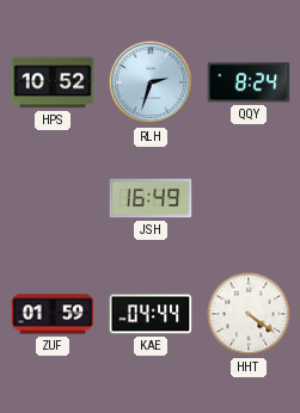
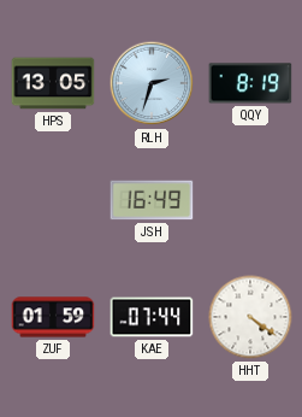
HPS: 10:52 -> 13:05
QQY: 8:24 -> 8:19
KAE: 04:44 -> 07:44
